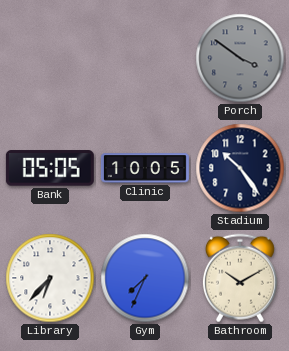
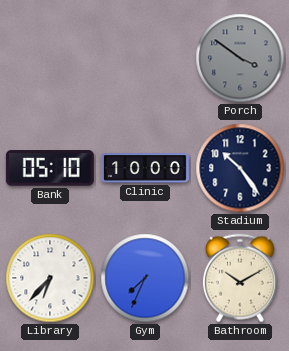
Bank: 05:05 -> 05:10
Clinic: 10:05 -> 10:00
